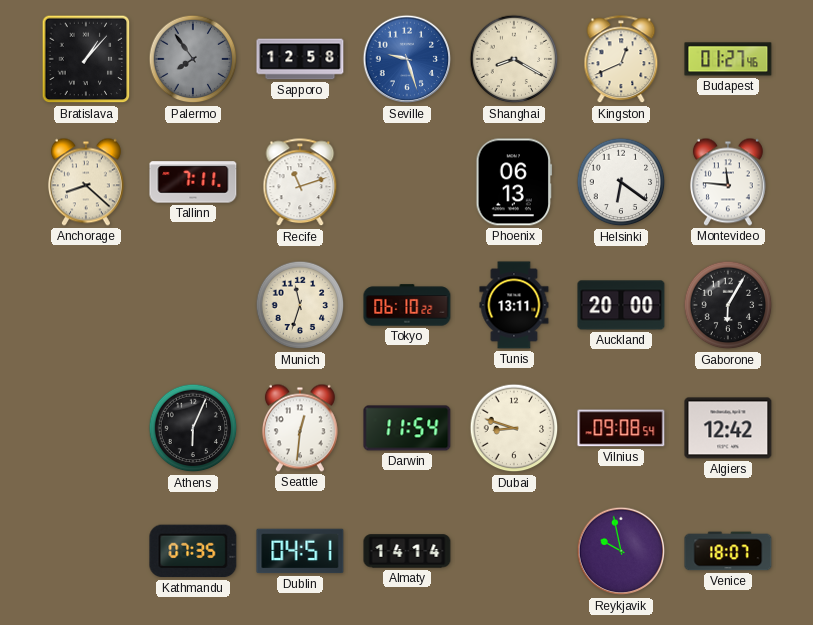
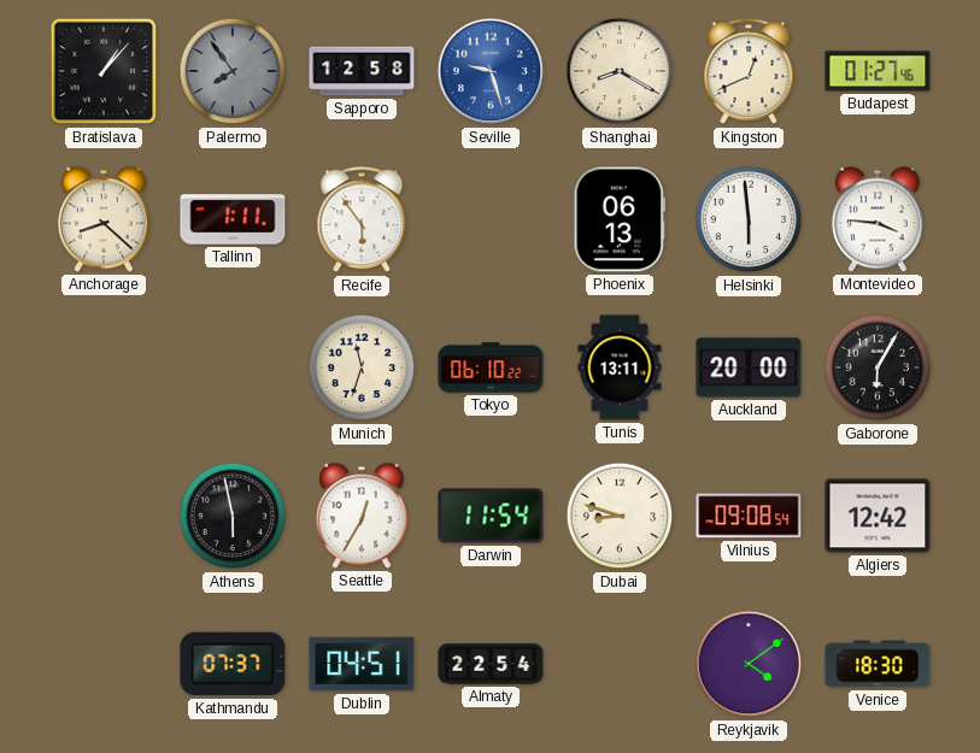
Tallinn: 7:11 -> 1:11
Recife: 11:12 -> 5:54
Helsinki: 6:21 -> 5:59
Montevideo: 11:46 -> 3:46
Athens: 6:04 -> 5:58
Seattle: 12:31 -> 12:35
Kathmandu: 07:35 -> 07:37
Almaty: 14:14 -> 22:54
Reykjavik: 9:58 -> 4:09
Venice: 18:07 -> 18:30
